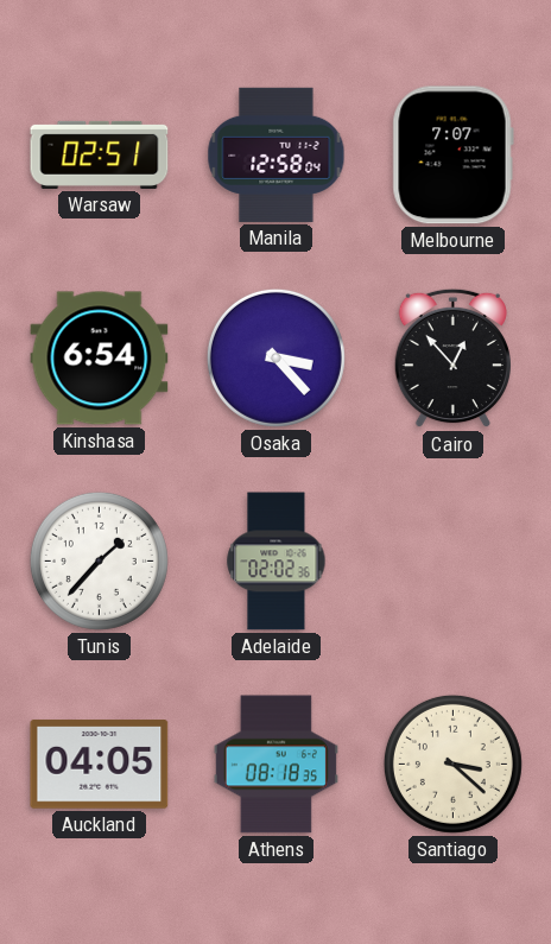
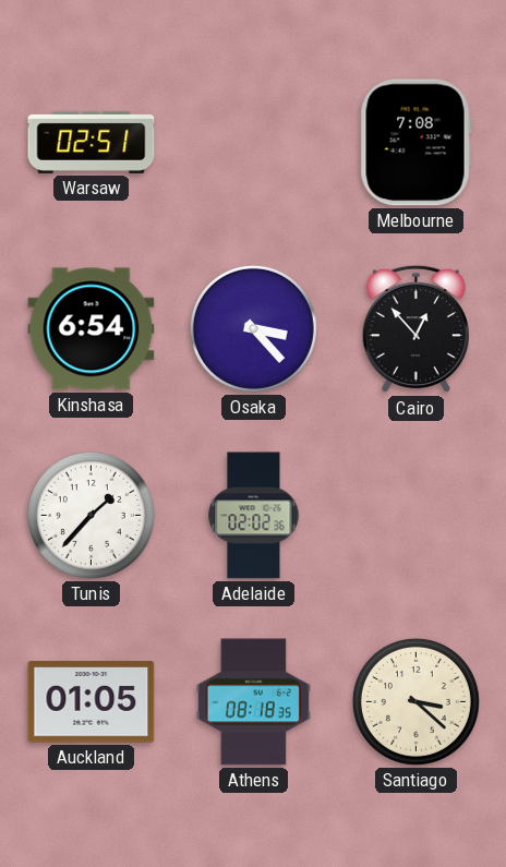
Manila: 12:58 -> none
Melbourne: 7:07 -> 7:08
Auckland: 04:05 -> 01:05
